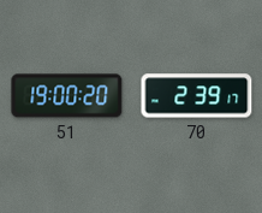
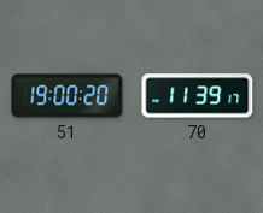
70: 2:39 -> 11:39
